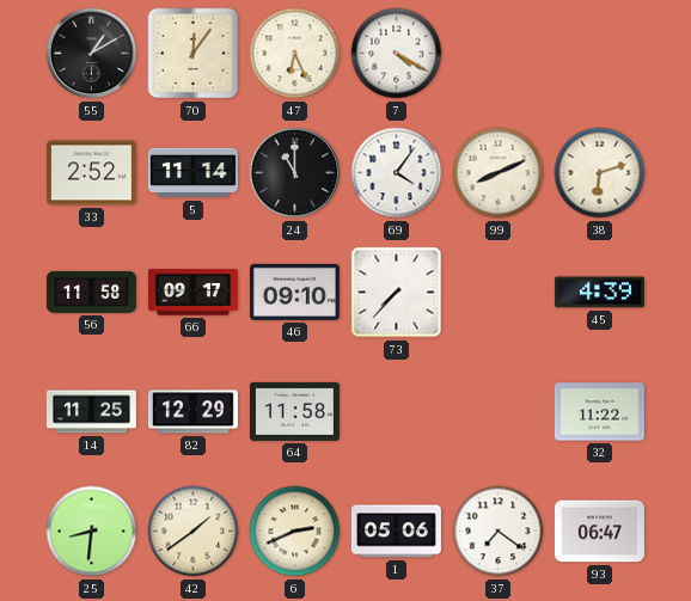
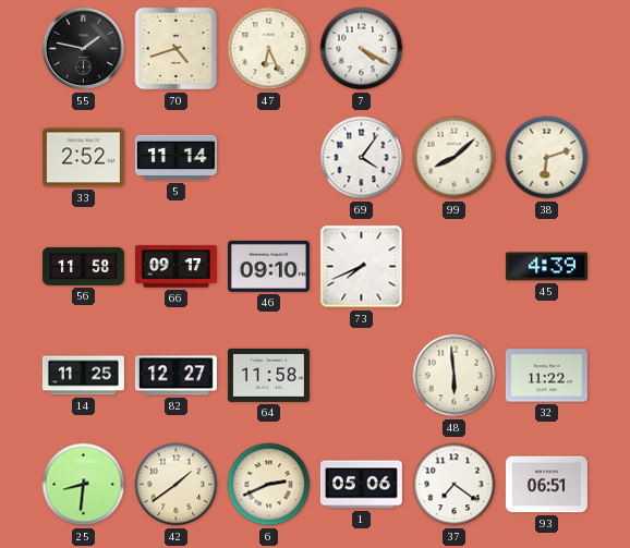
55: 1:10 -> 1:47
70: 12:06 -> 4:42
24: 11:00 -> none
99: 8:11 -> 8:08
73: 7:37 -> 7:41
82: 12:29 -> 12:27
48: none -> 5:59
93: 06:47 -> 06:51
